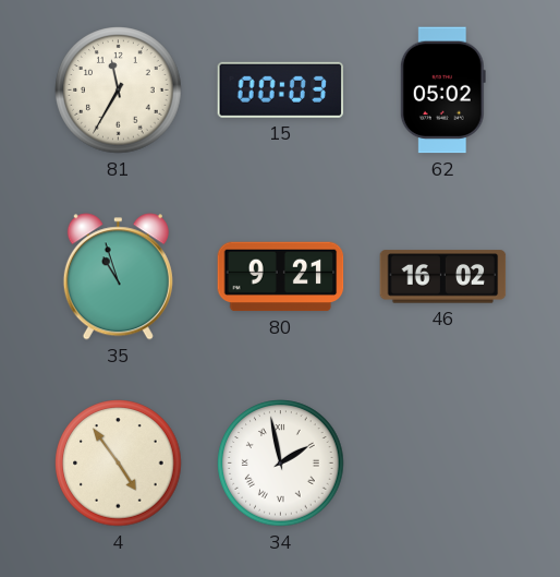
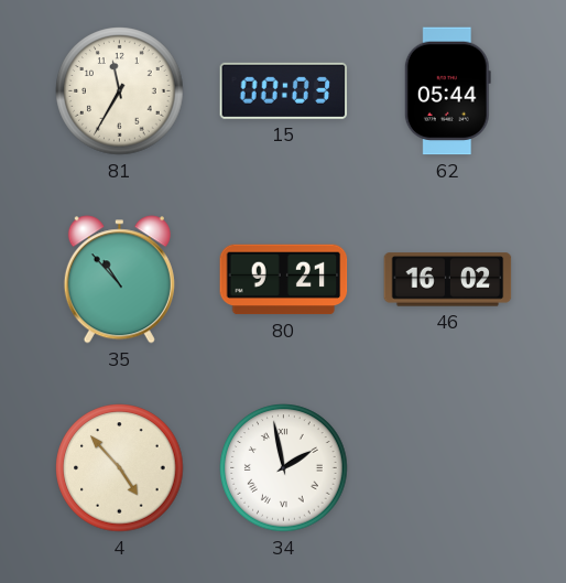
62: 05:02 -> 05:44
35: 10:57 -> 10:53
4: 4:54 -> 4:53
